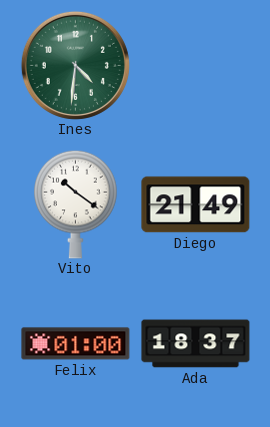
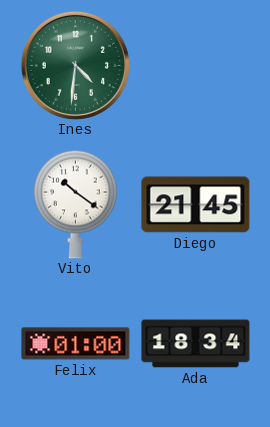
Diego: 21:49 -> 21:45
Ada: 18:37 -> 18:34
